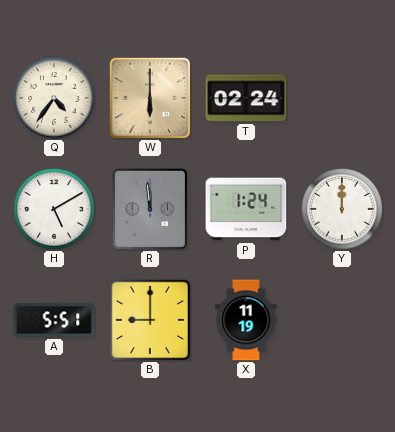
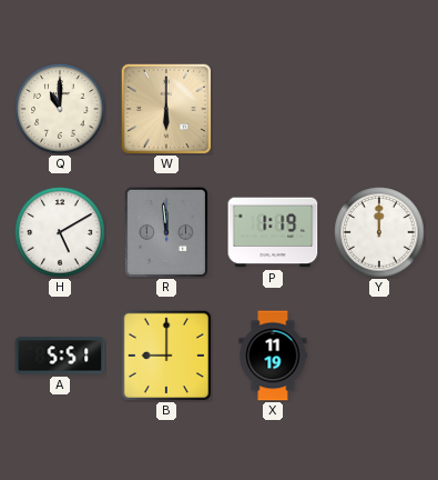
Q: 4:36 -> 11:00
T: 02:24 -> none
P: 1:24 -> 1:19
